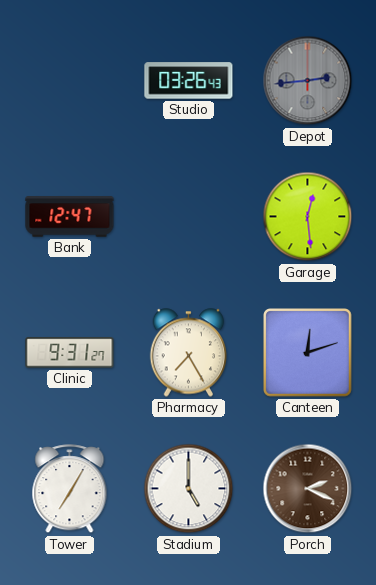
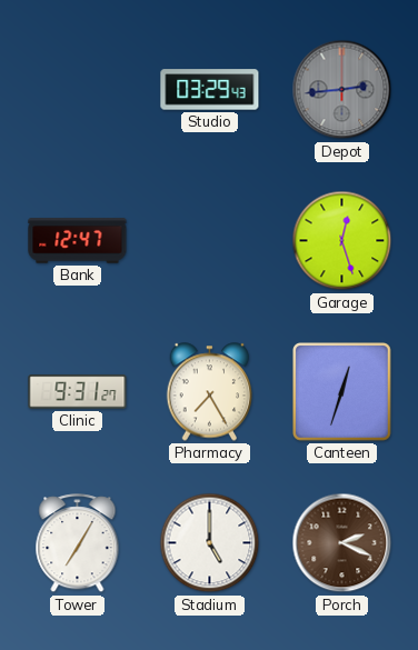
Studio: 03:26 -> 03:29
Garage: 12:29 -> 12:27
Canteen: 12:12 -> 12:33
